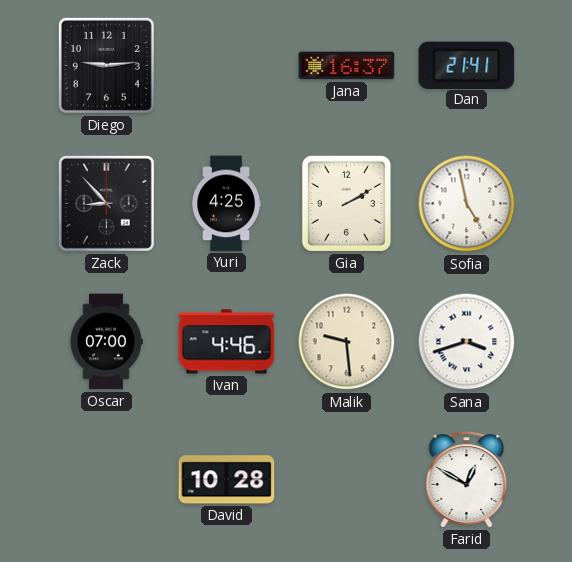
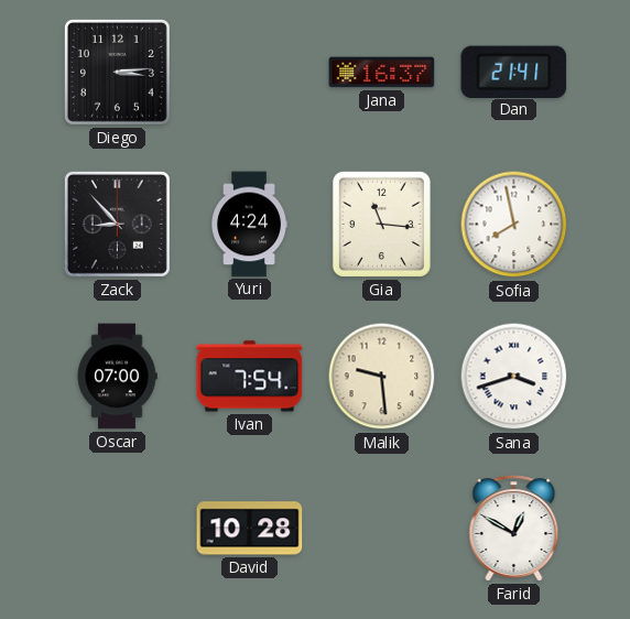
Diego: 9:14 -> 3:14
Yuri: 4:25 -> 4:24
Gia: 2:10 -> 11:16
Sofia: 4:58 -> 7:58
Ivan: 4:46 -> 7:54
